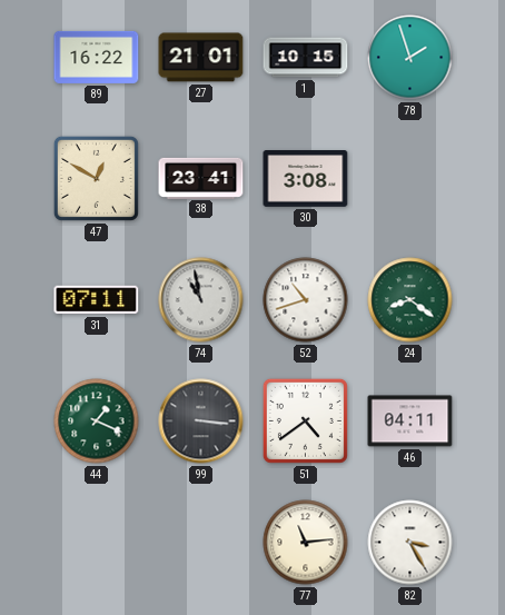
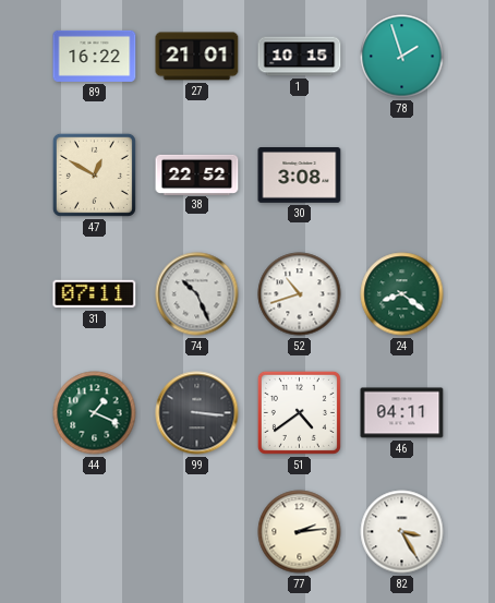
38: 23:41 -> 22:52
74: 10:58 -> 10:26
77: 11:14 -> 2:14
